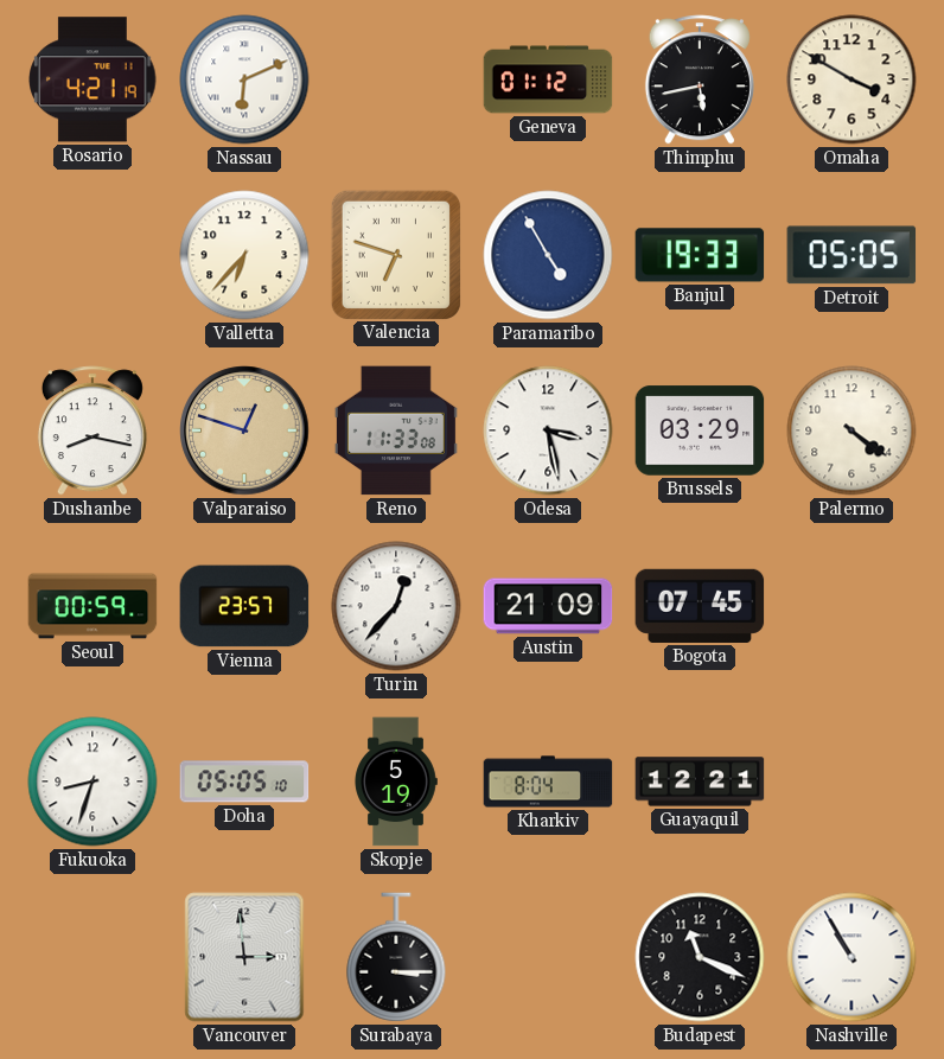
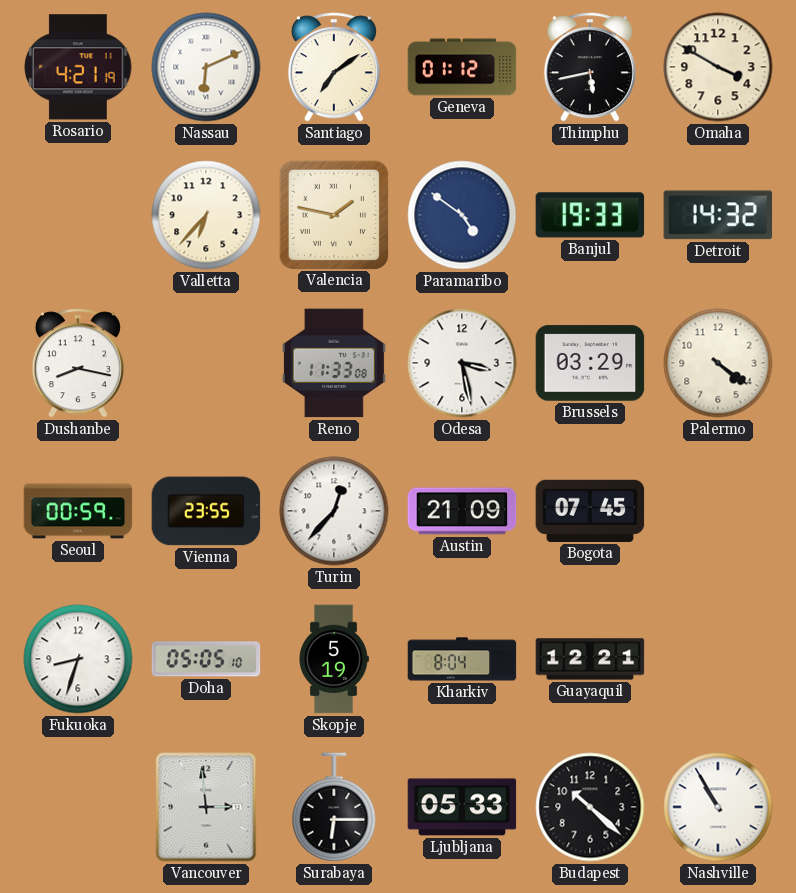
Santiago: none -> 7:09
Valencia: 6:48 -> 1:47
Paramaribo: 4:55 -> 4:51
Detroit: 05:05 -> 14:32
Valparaiso: 12:48 -> none
Vienna: 23:57 -> 23:55
Surabaya: 3:15 -> 6:15
Ljubljana: none -> 05:33
Budapest: 11:19 -> 10:22
